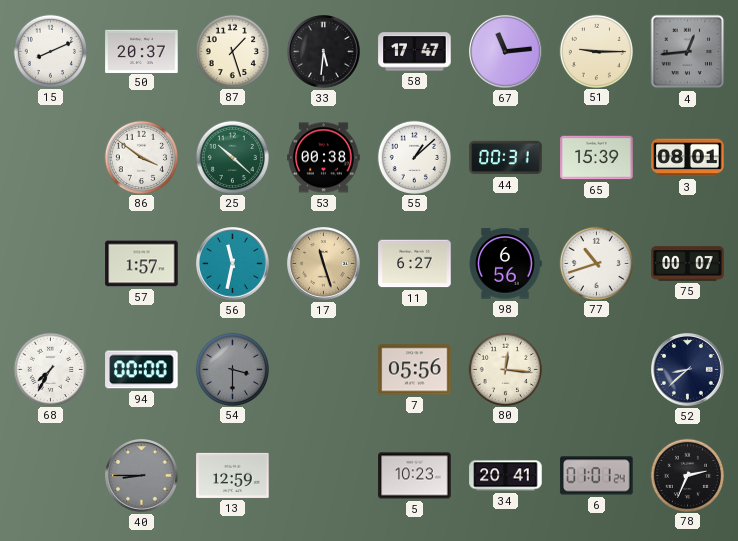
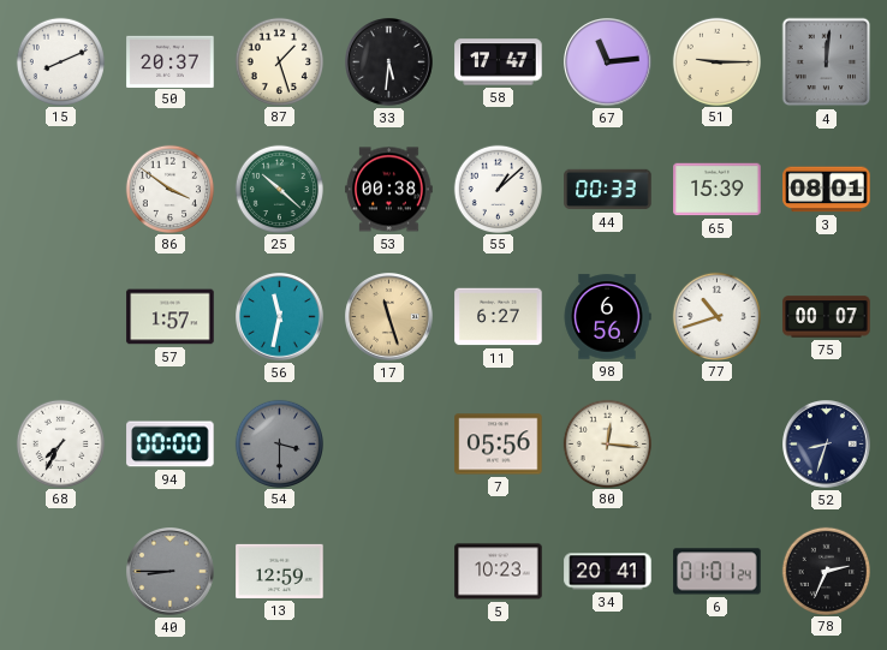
4: 12:44 -> 12:01
44: 00:31 -> 00:33
52: 8:38 -> 8:33
